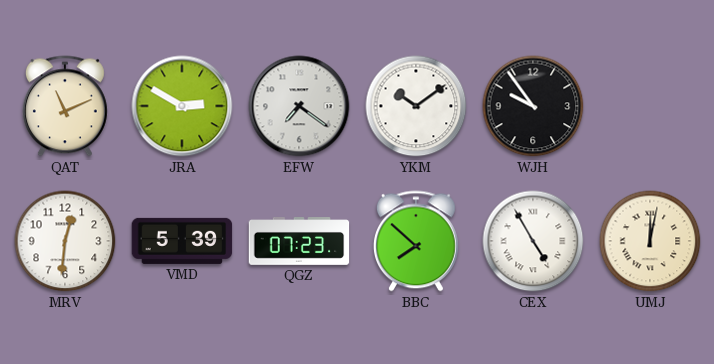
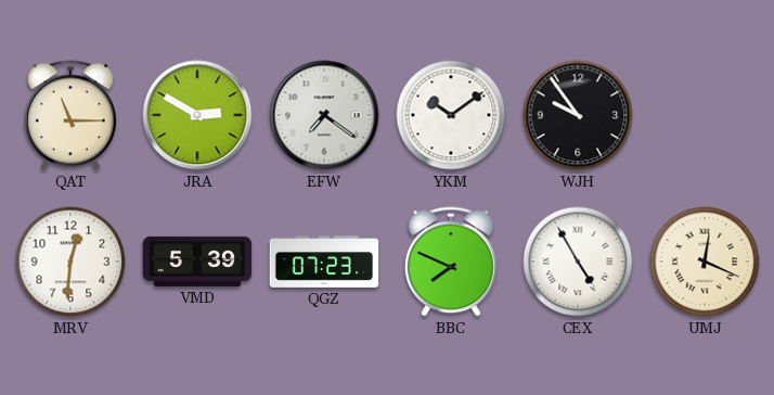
QAT: 11:11 -> 11:15
BBC: 7:52 -> 7:49
UMJ: 12:02 -> 12:19
